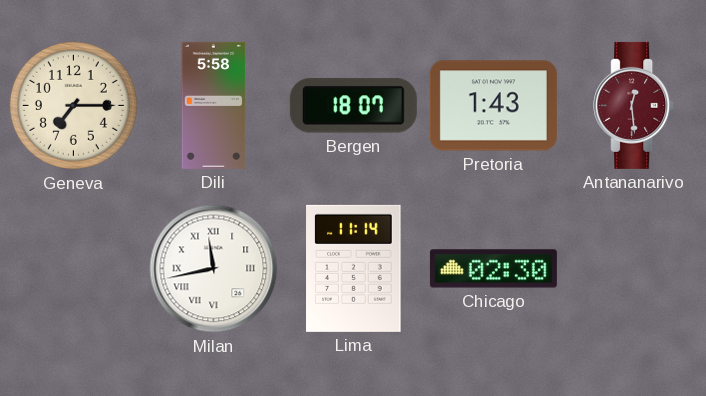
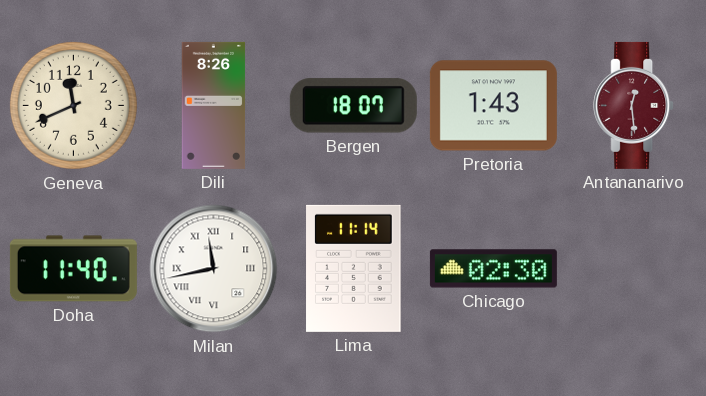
Geneva: 7:15 -> 11:41
Dili: 5:58 -> 8:26
Doha: none -> 11:40
